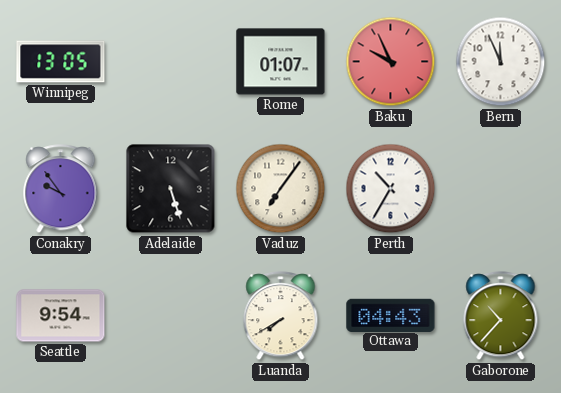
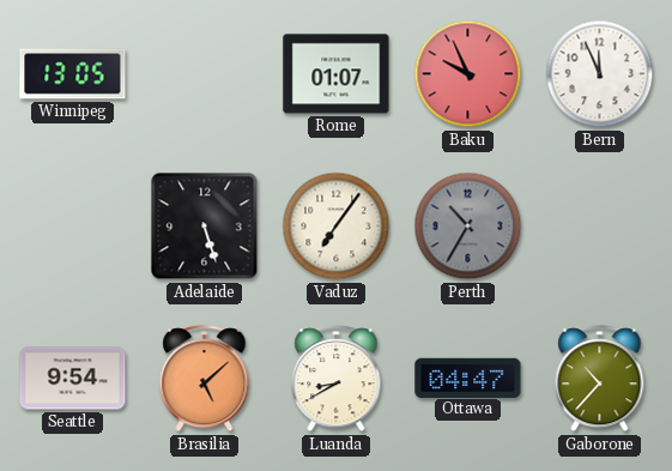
Conakry: 9:54 -> none
Perth dial: white -> grey
Brasilia: none -> 5:08
Luanda: 7:40 -> 8:40
Ottawa: 04:43 -> 04:47
